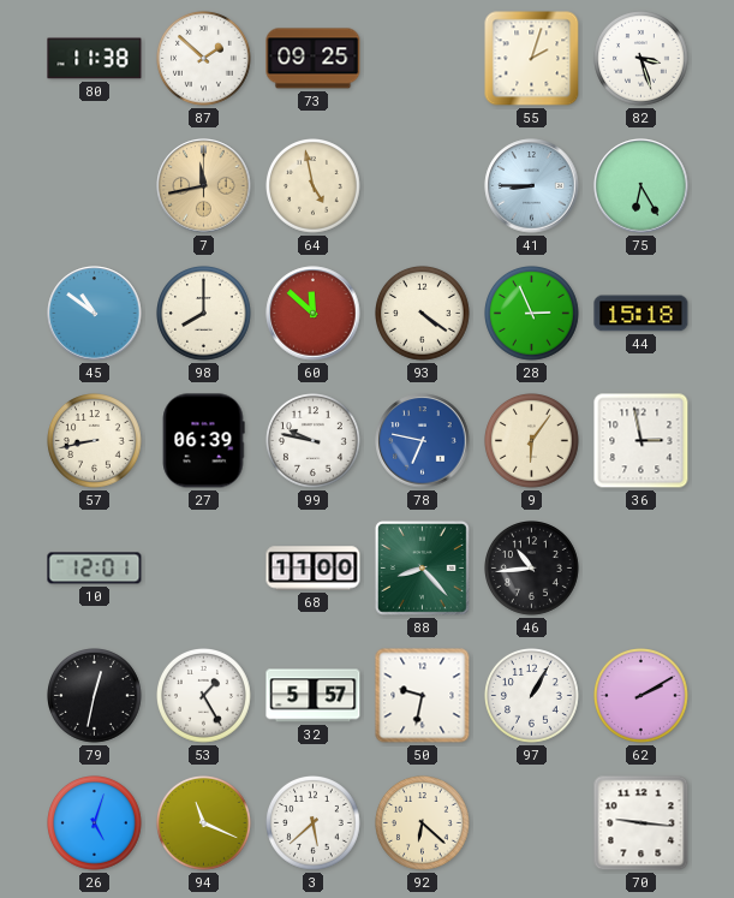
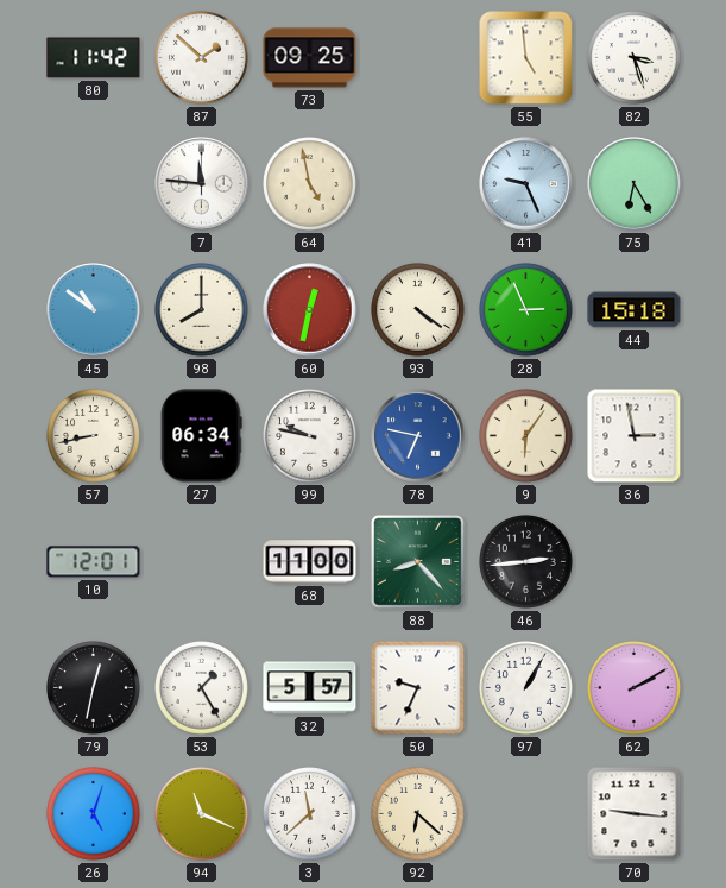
80: 11:38 -> 11:42
55: 2:03 -> 4:59
7: 11:43 -> 11:46
7 dial: champagne -> white
41: 8:45 -> 9:26
60: 11:52 -> 12:32
27: 06:39 -> 06:34
46: 10:44 -> 2:44
50: 9:32 -> 9:34
3: 5:38 -> 11:38
